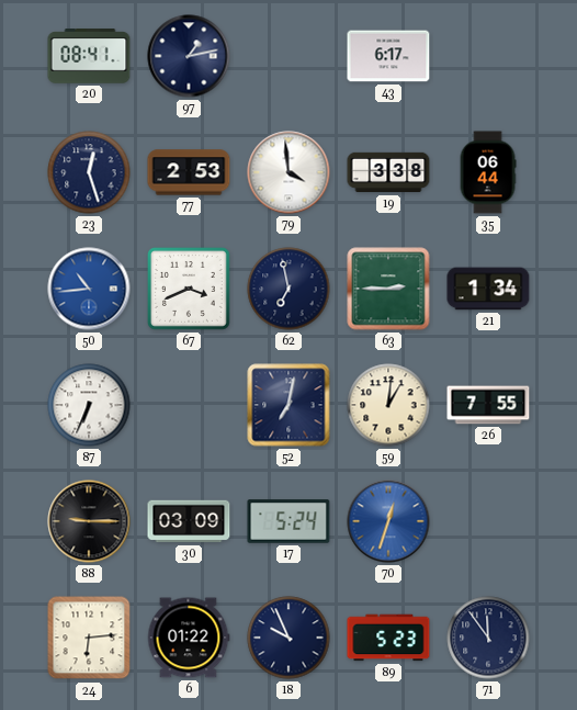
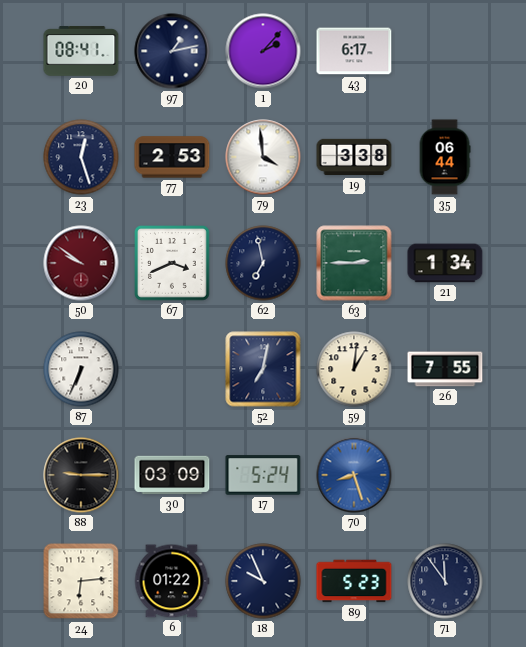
1: none -> 2:07
50: 10:44 -> 9:51
50 dial: blue -> burgundy
70: 12:33 -> 8:27
